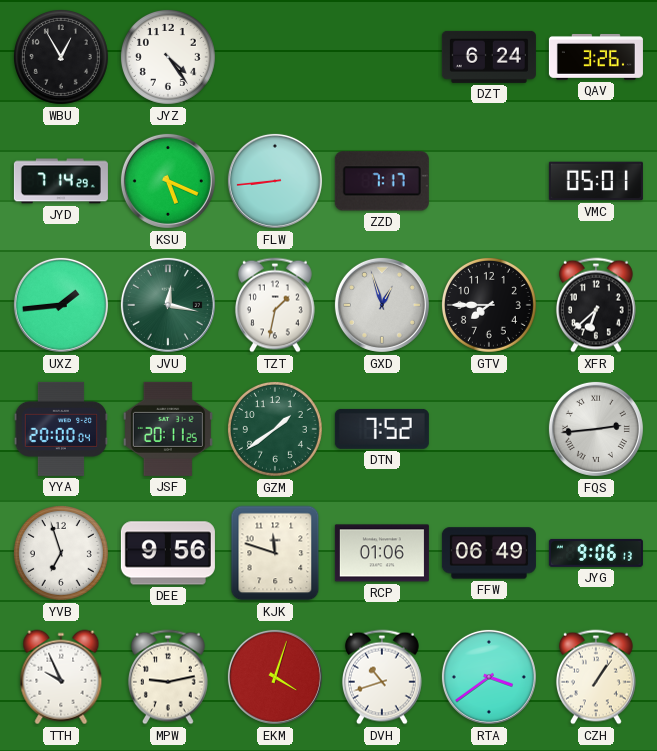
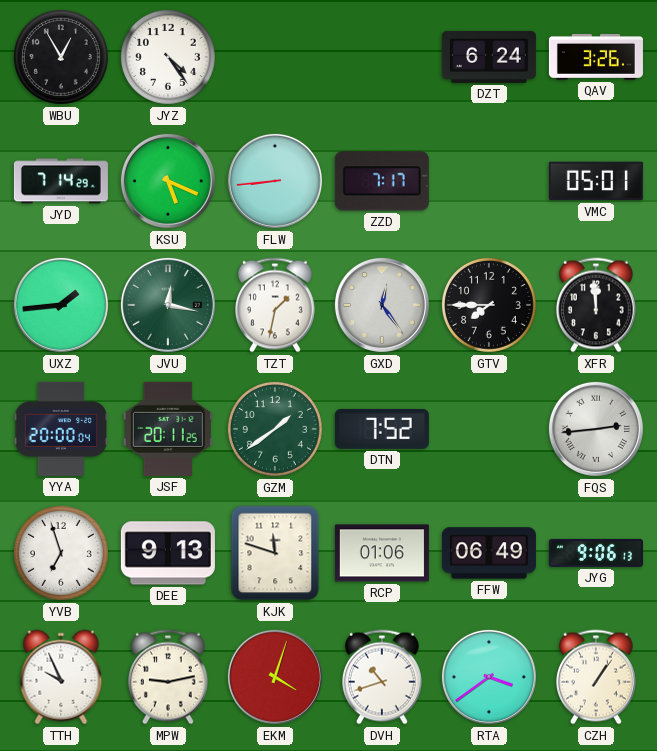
GXD: 12:57 -> 12:24
XFR: 6:38 -> 11:59
DEE: 9:56 -> 9:13
